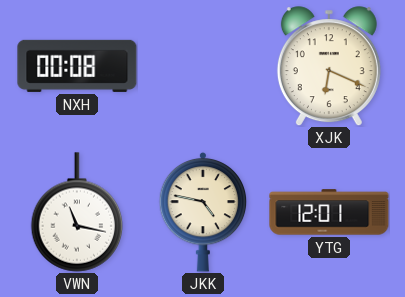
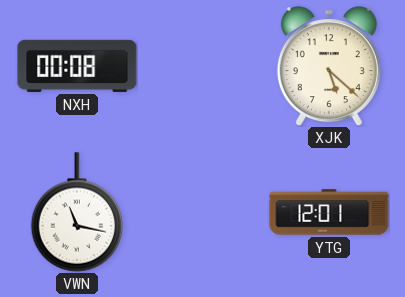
XJK: 6:19 -> 5:22
JKK: 4:47 -> none
